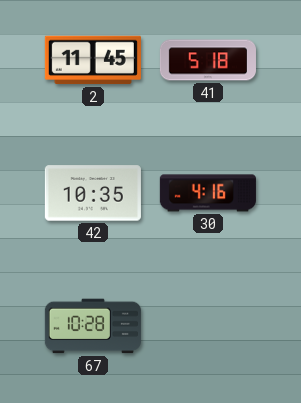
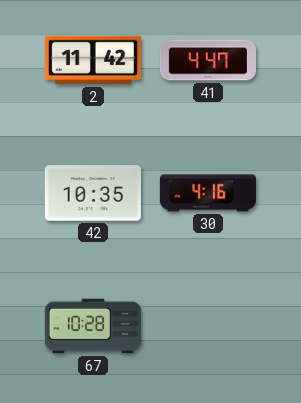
2: 11:45 -> 11:42
41: 5:18 -> 4:47
